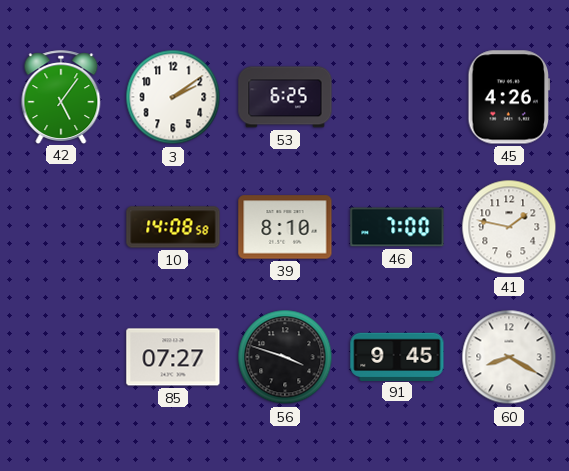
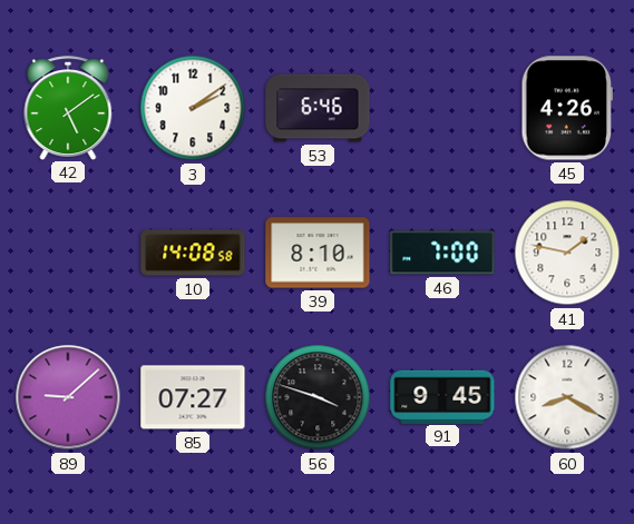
42: 5:06 -> 5:09
53: 6:25 -> 6:46
89: none -> 9:08
